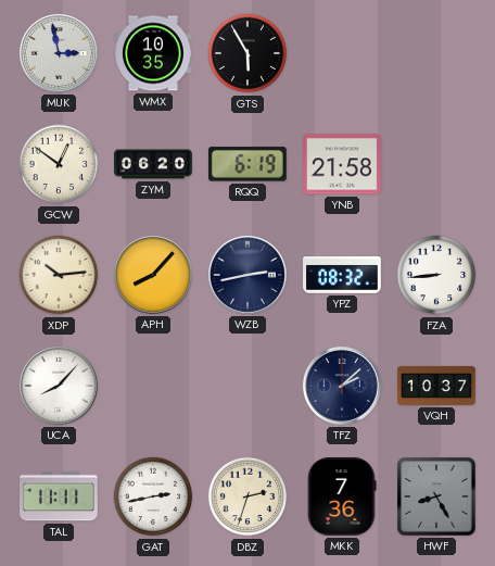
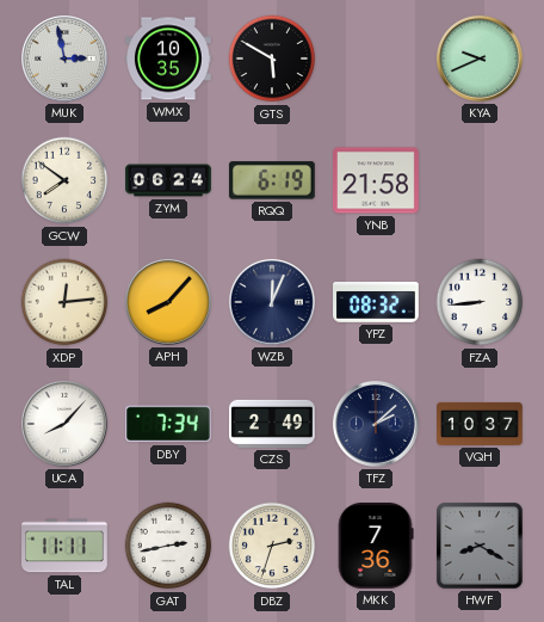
GTS: 5:55 -> 5:50
KYA: none -> 9:41
GCW: 12:51 -> 7:51
ZYM: 06:20 -> 06:24
XDP: 10:14 -> 12:14
WZB: 2:43 -> 12:04
DBY: none -> 7:34
CZS: none -> 2:49
HWF: 8:25 -> 8:20
